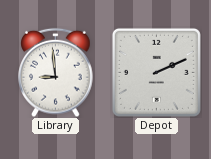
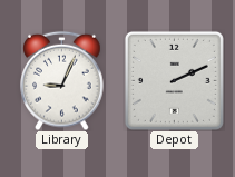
Library: 8:59 -> 9:04
